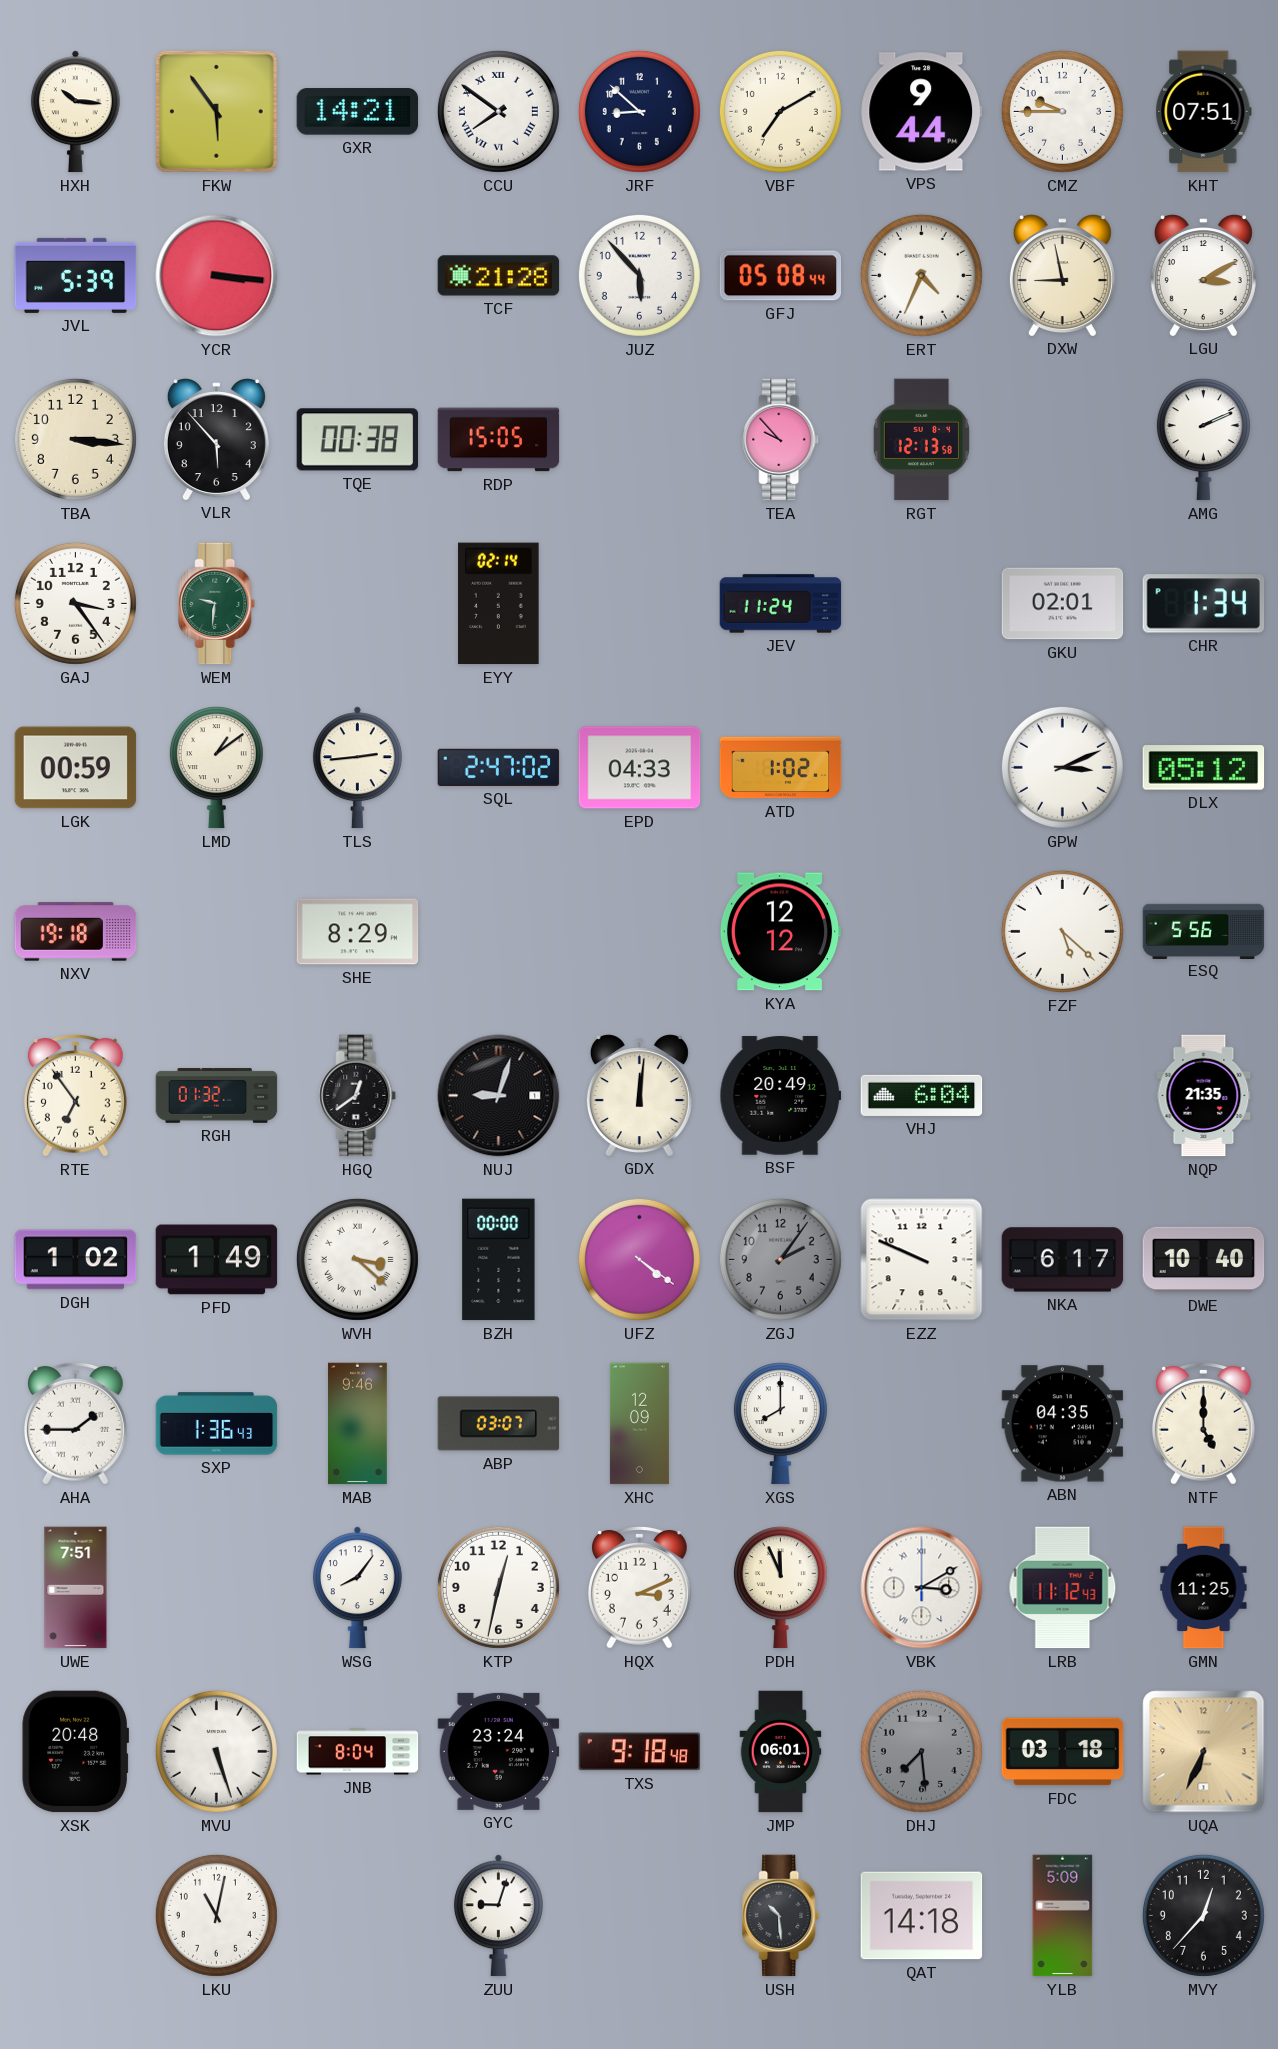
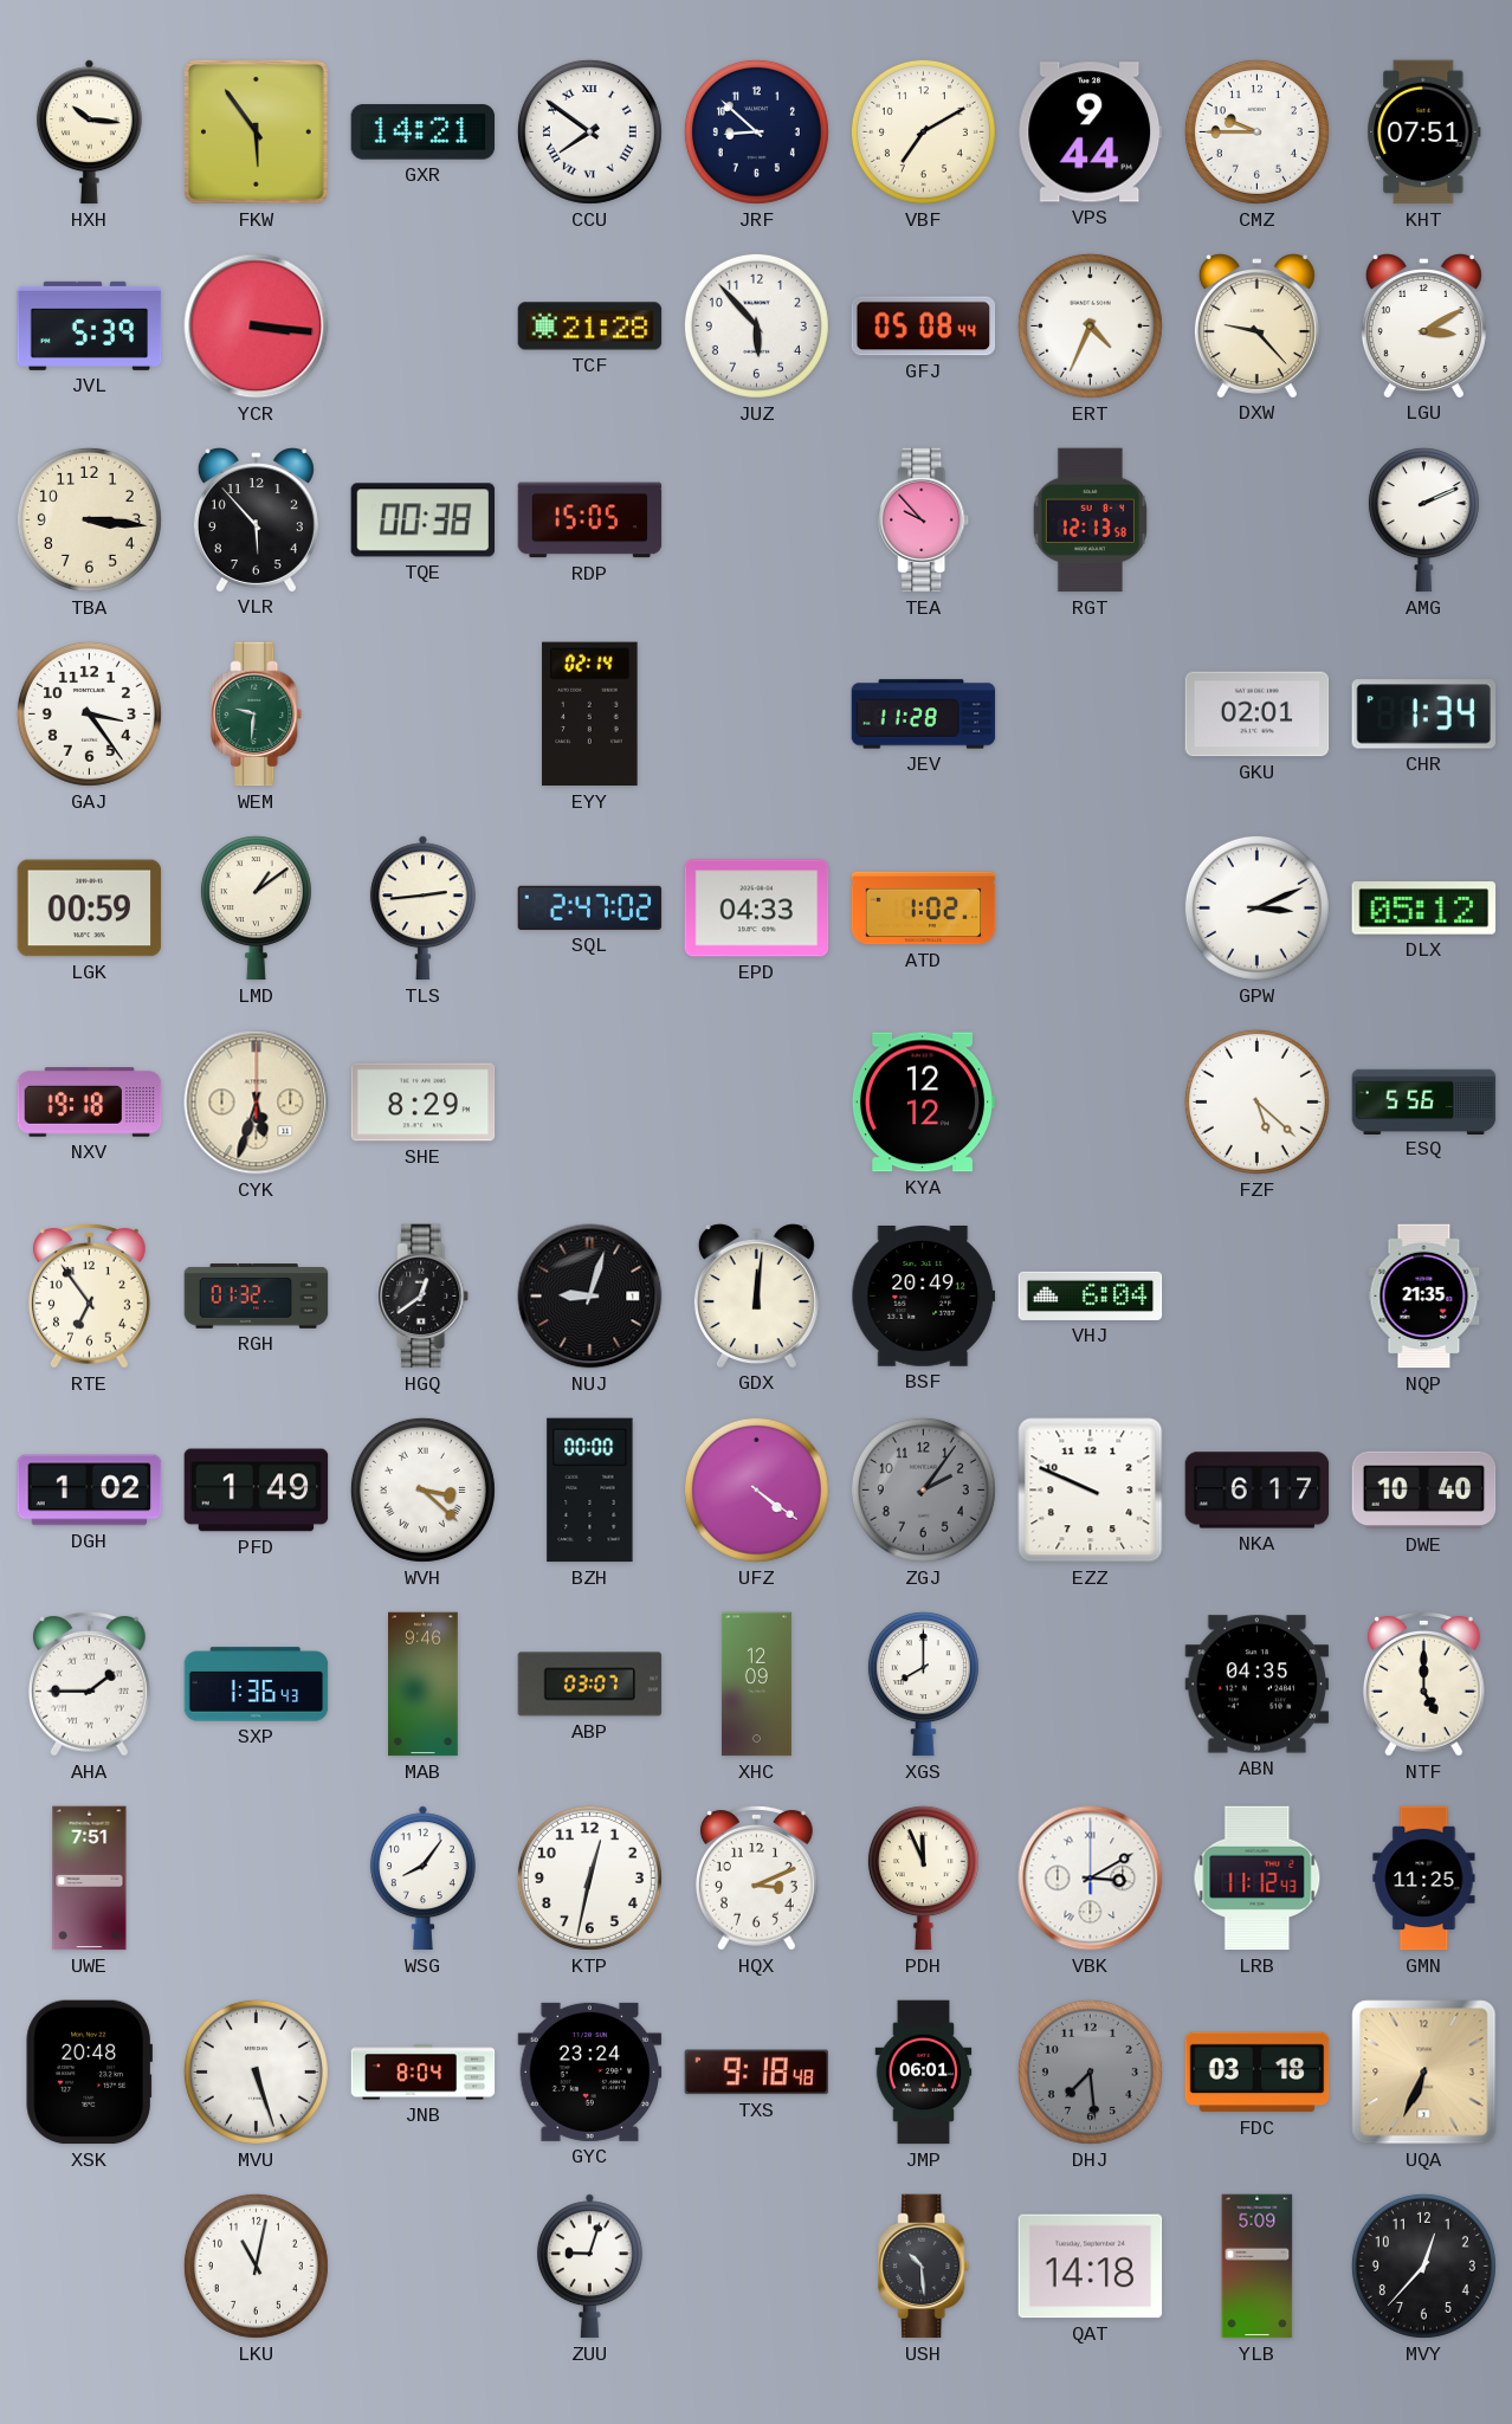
DXW: 8:58 -> 9:23
JEV: 11:24 -> 11:28
CYK: none -> 5:33
